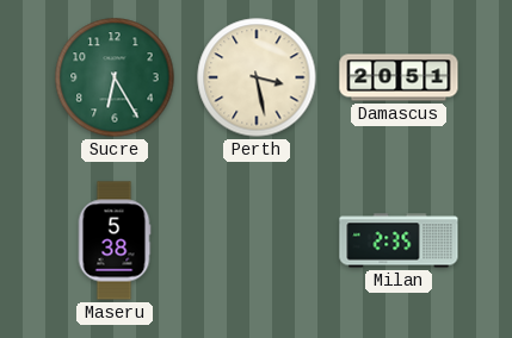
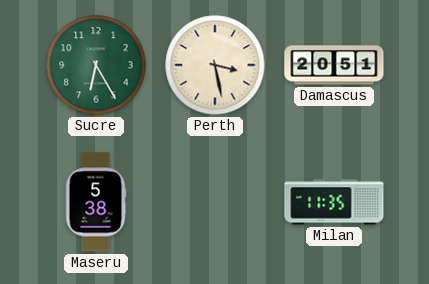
Milan: 2:35 -> 11:35
